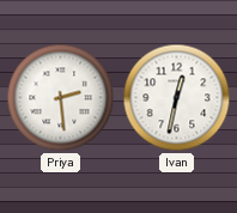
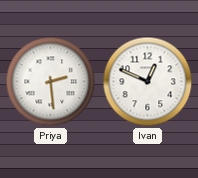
Ivan: 12:32 -> 12:49
